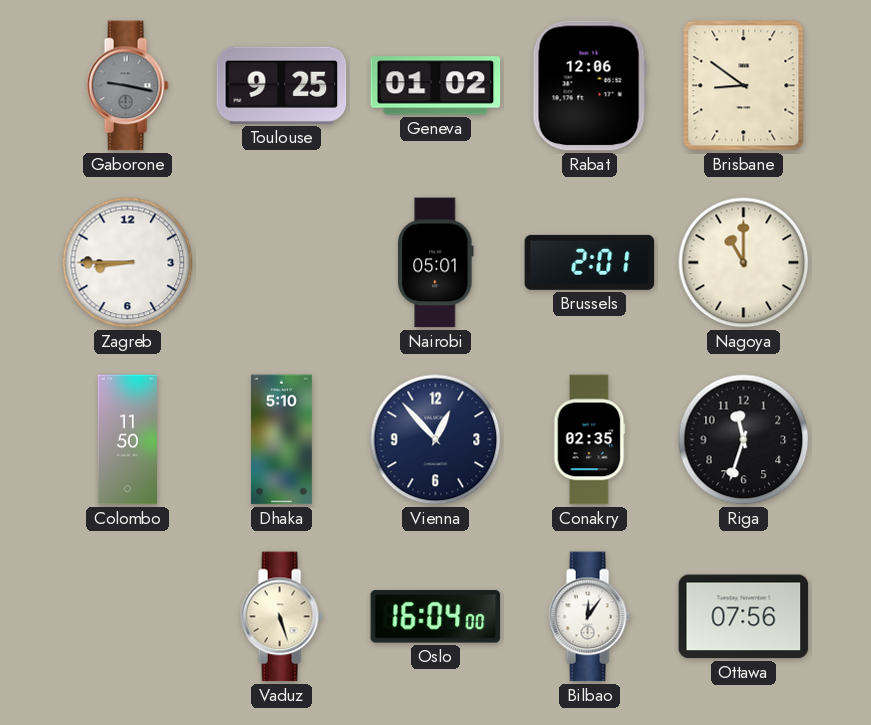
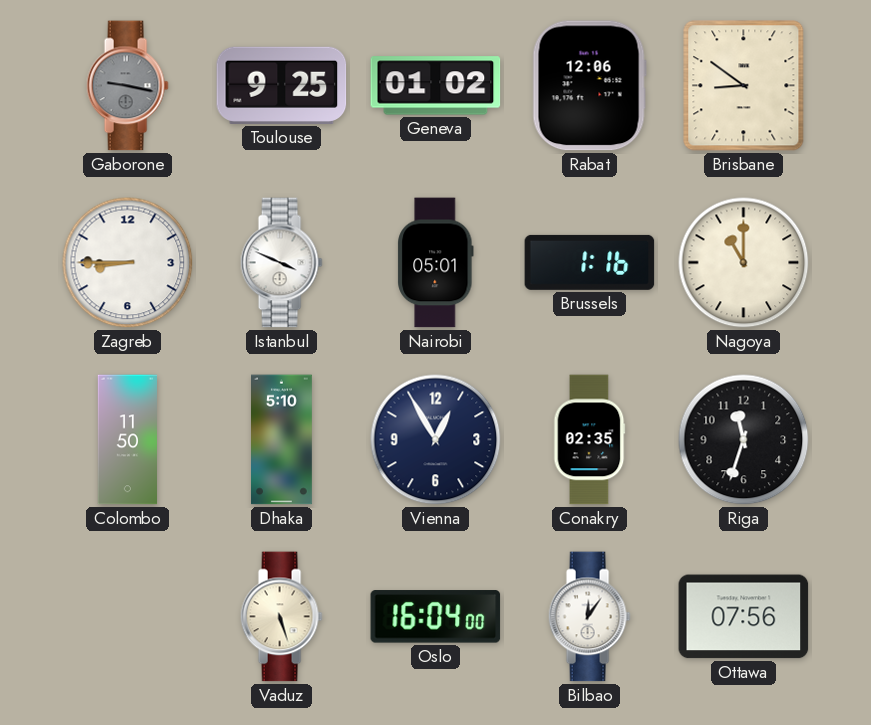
Istanbul: none -> 3:49
Brussels: 2:01 -> 1:16
Vienna: 12:53 -> 12:55
